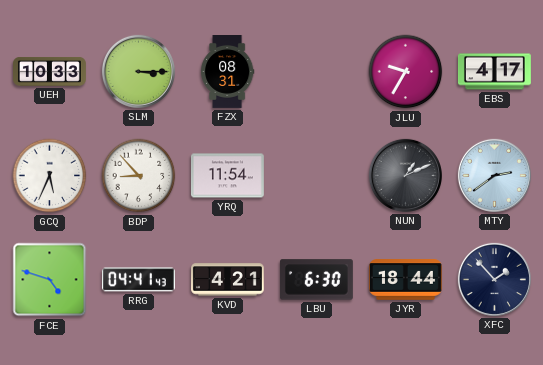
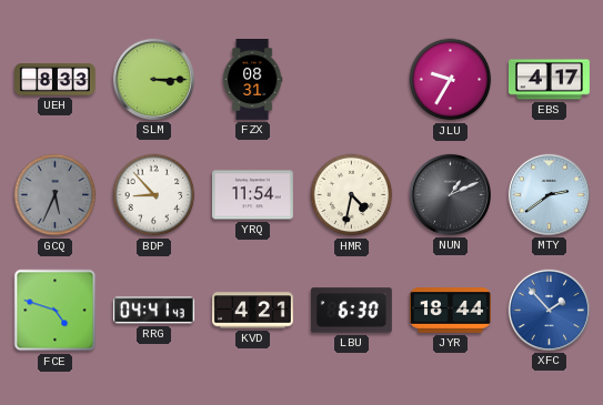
UEH: 10:33 -> 8:33
GCQ dial: white -> grey
HMR: none -> 4:32
XFC dial: navy -> blue
